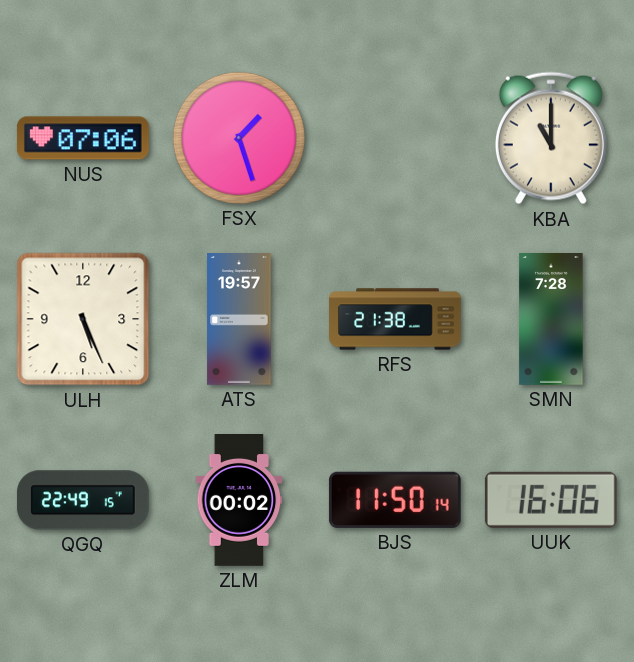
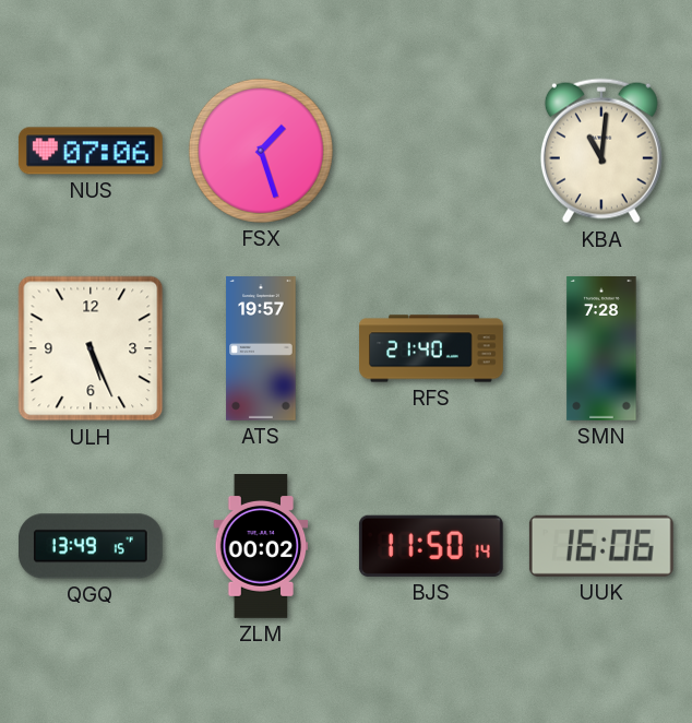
KBA: 11:00 -> 11:01
RFS: 21:38 -> 21:40
QGQ: 22:49 -> 13:49
